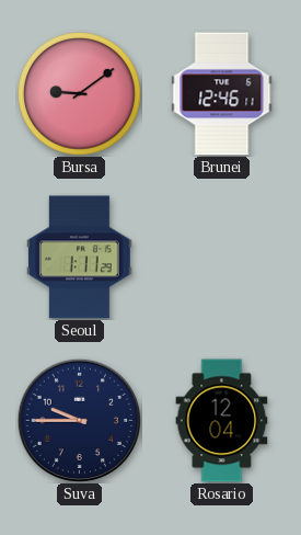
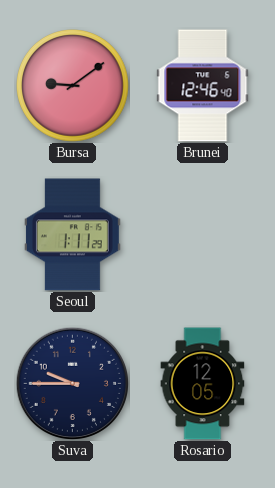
Brunei: 12:46:11 -> 12:46:40
Rosario: 12:04 -> 12:05
